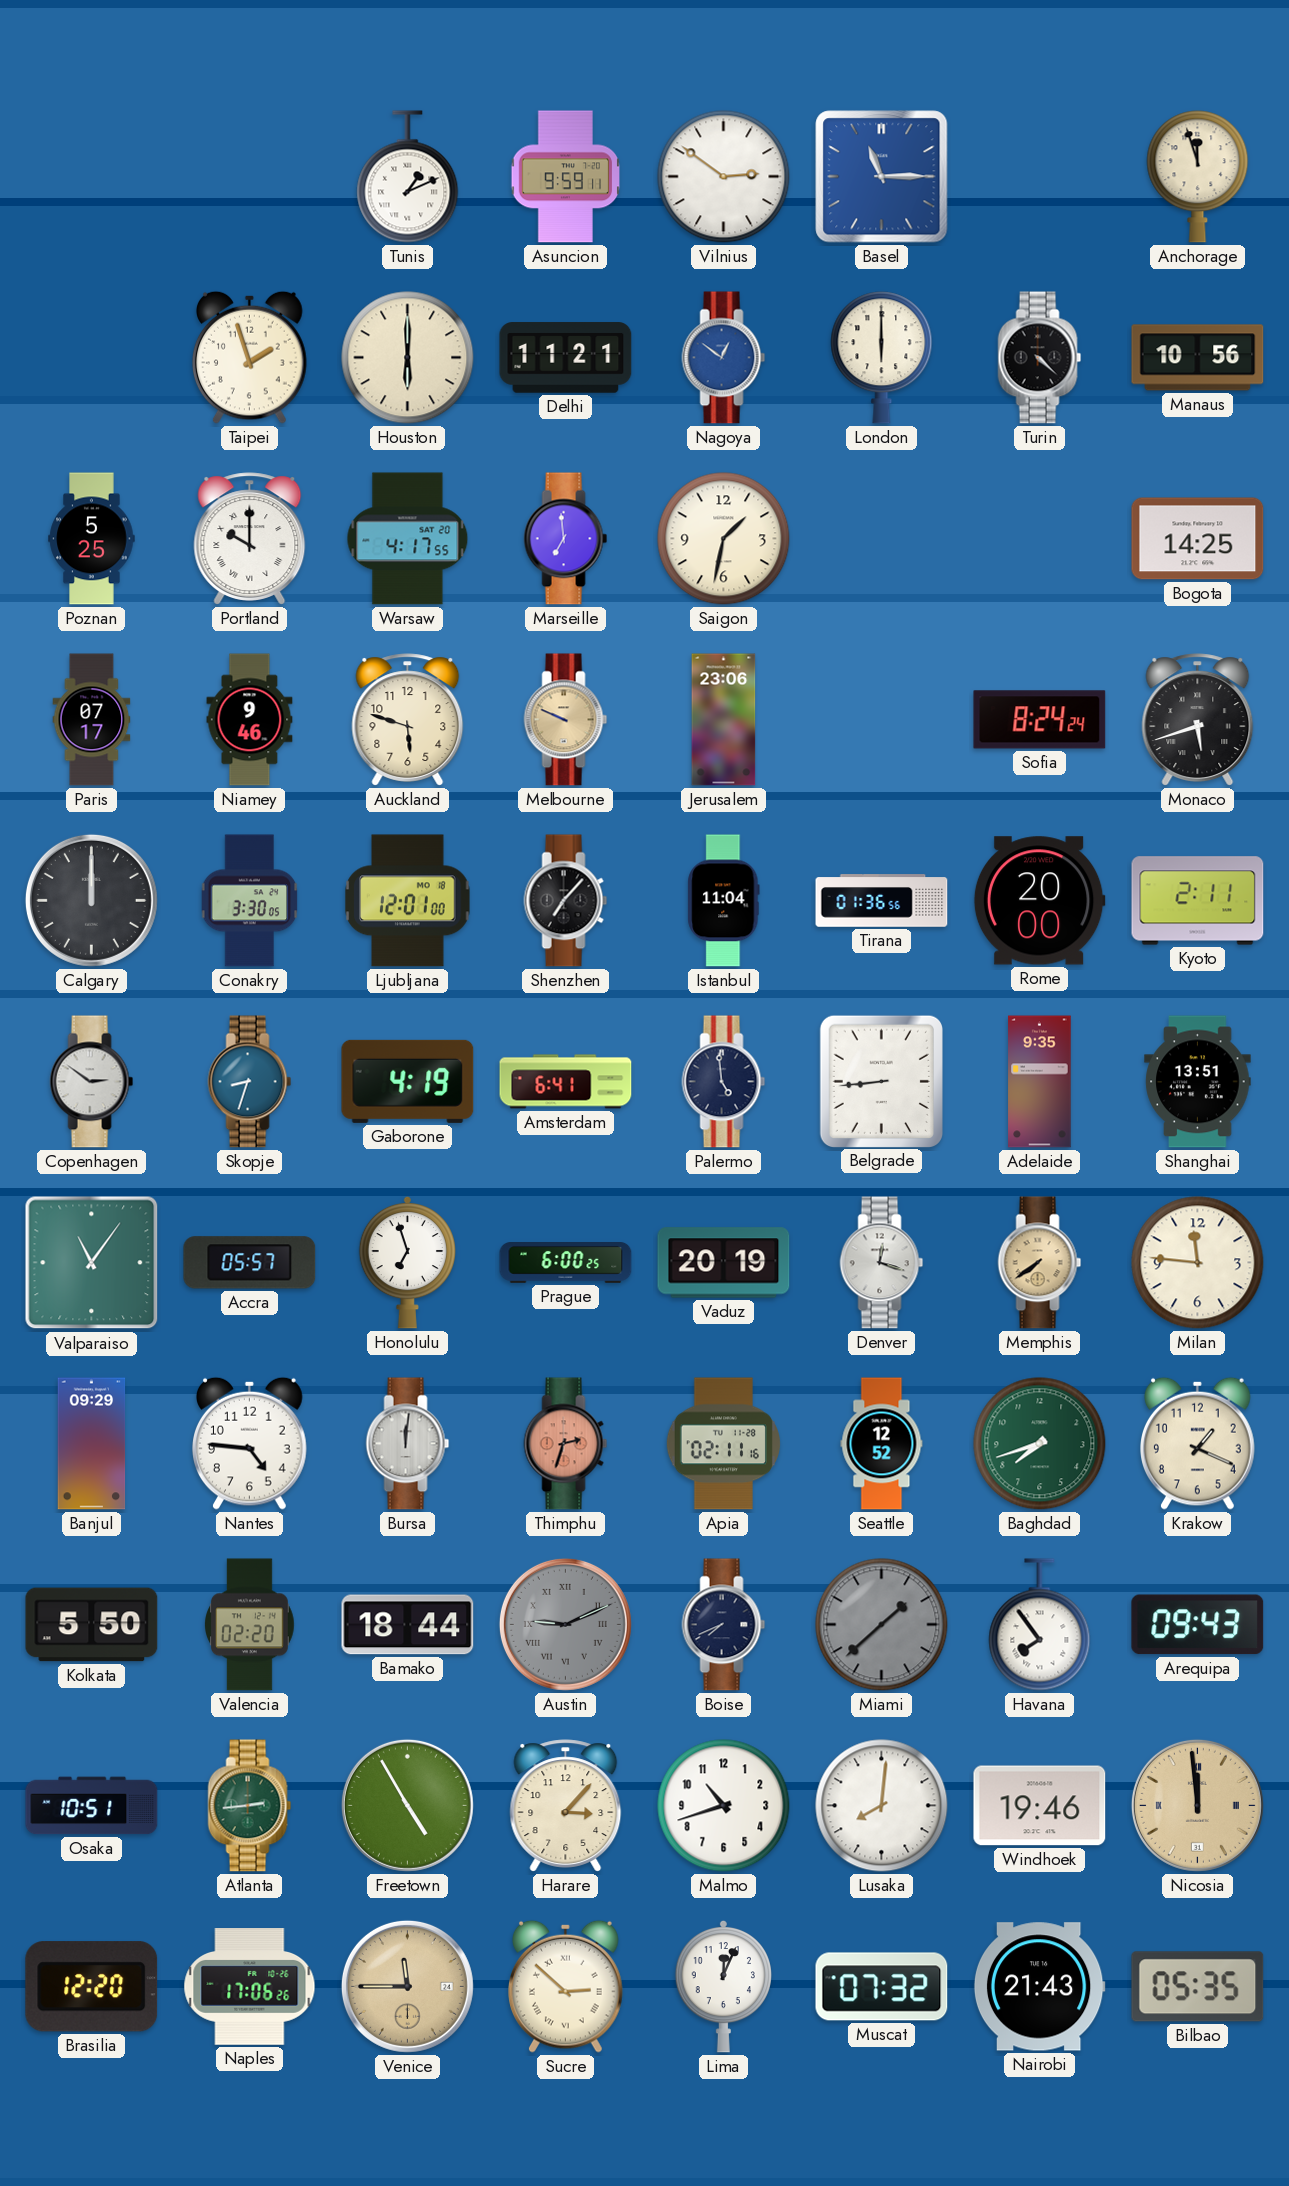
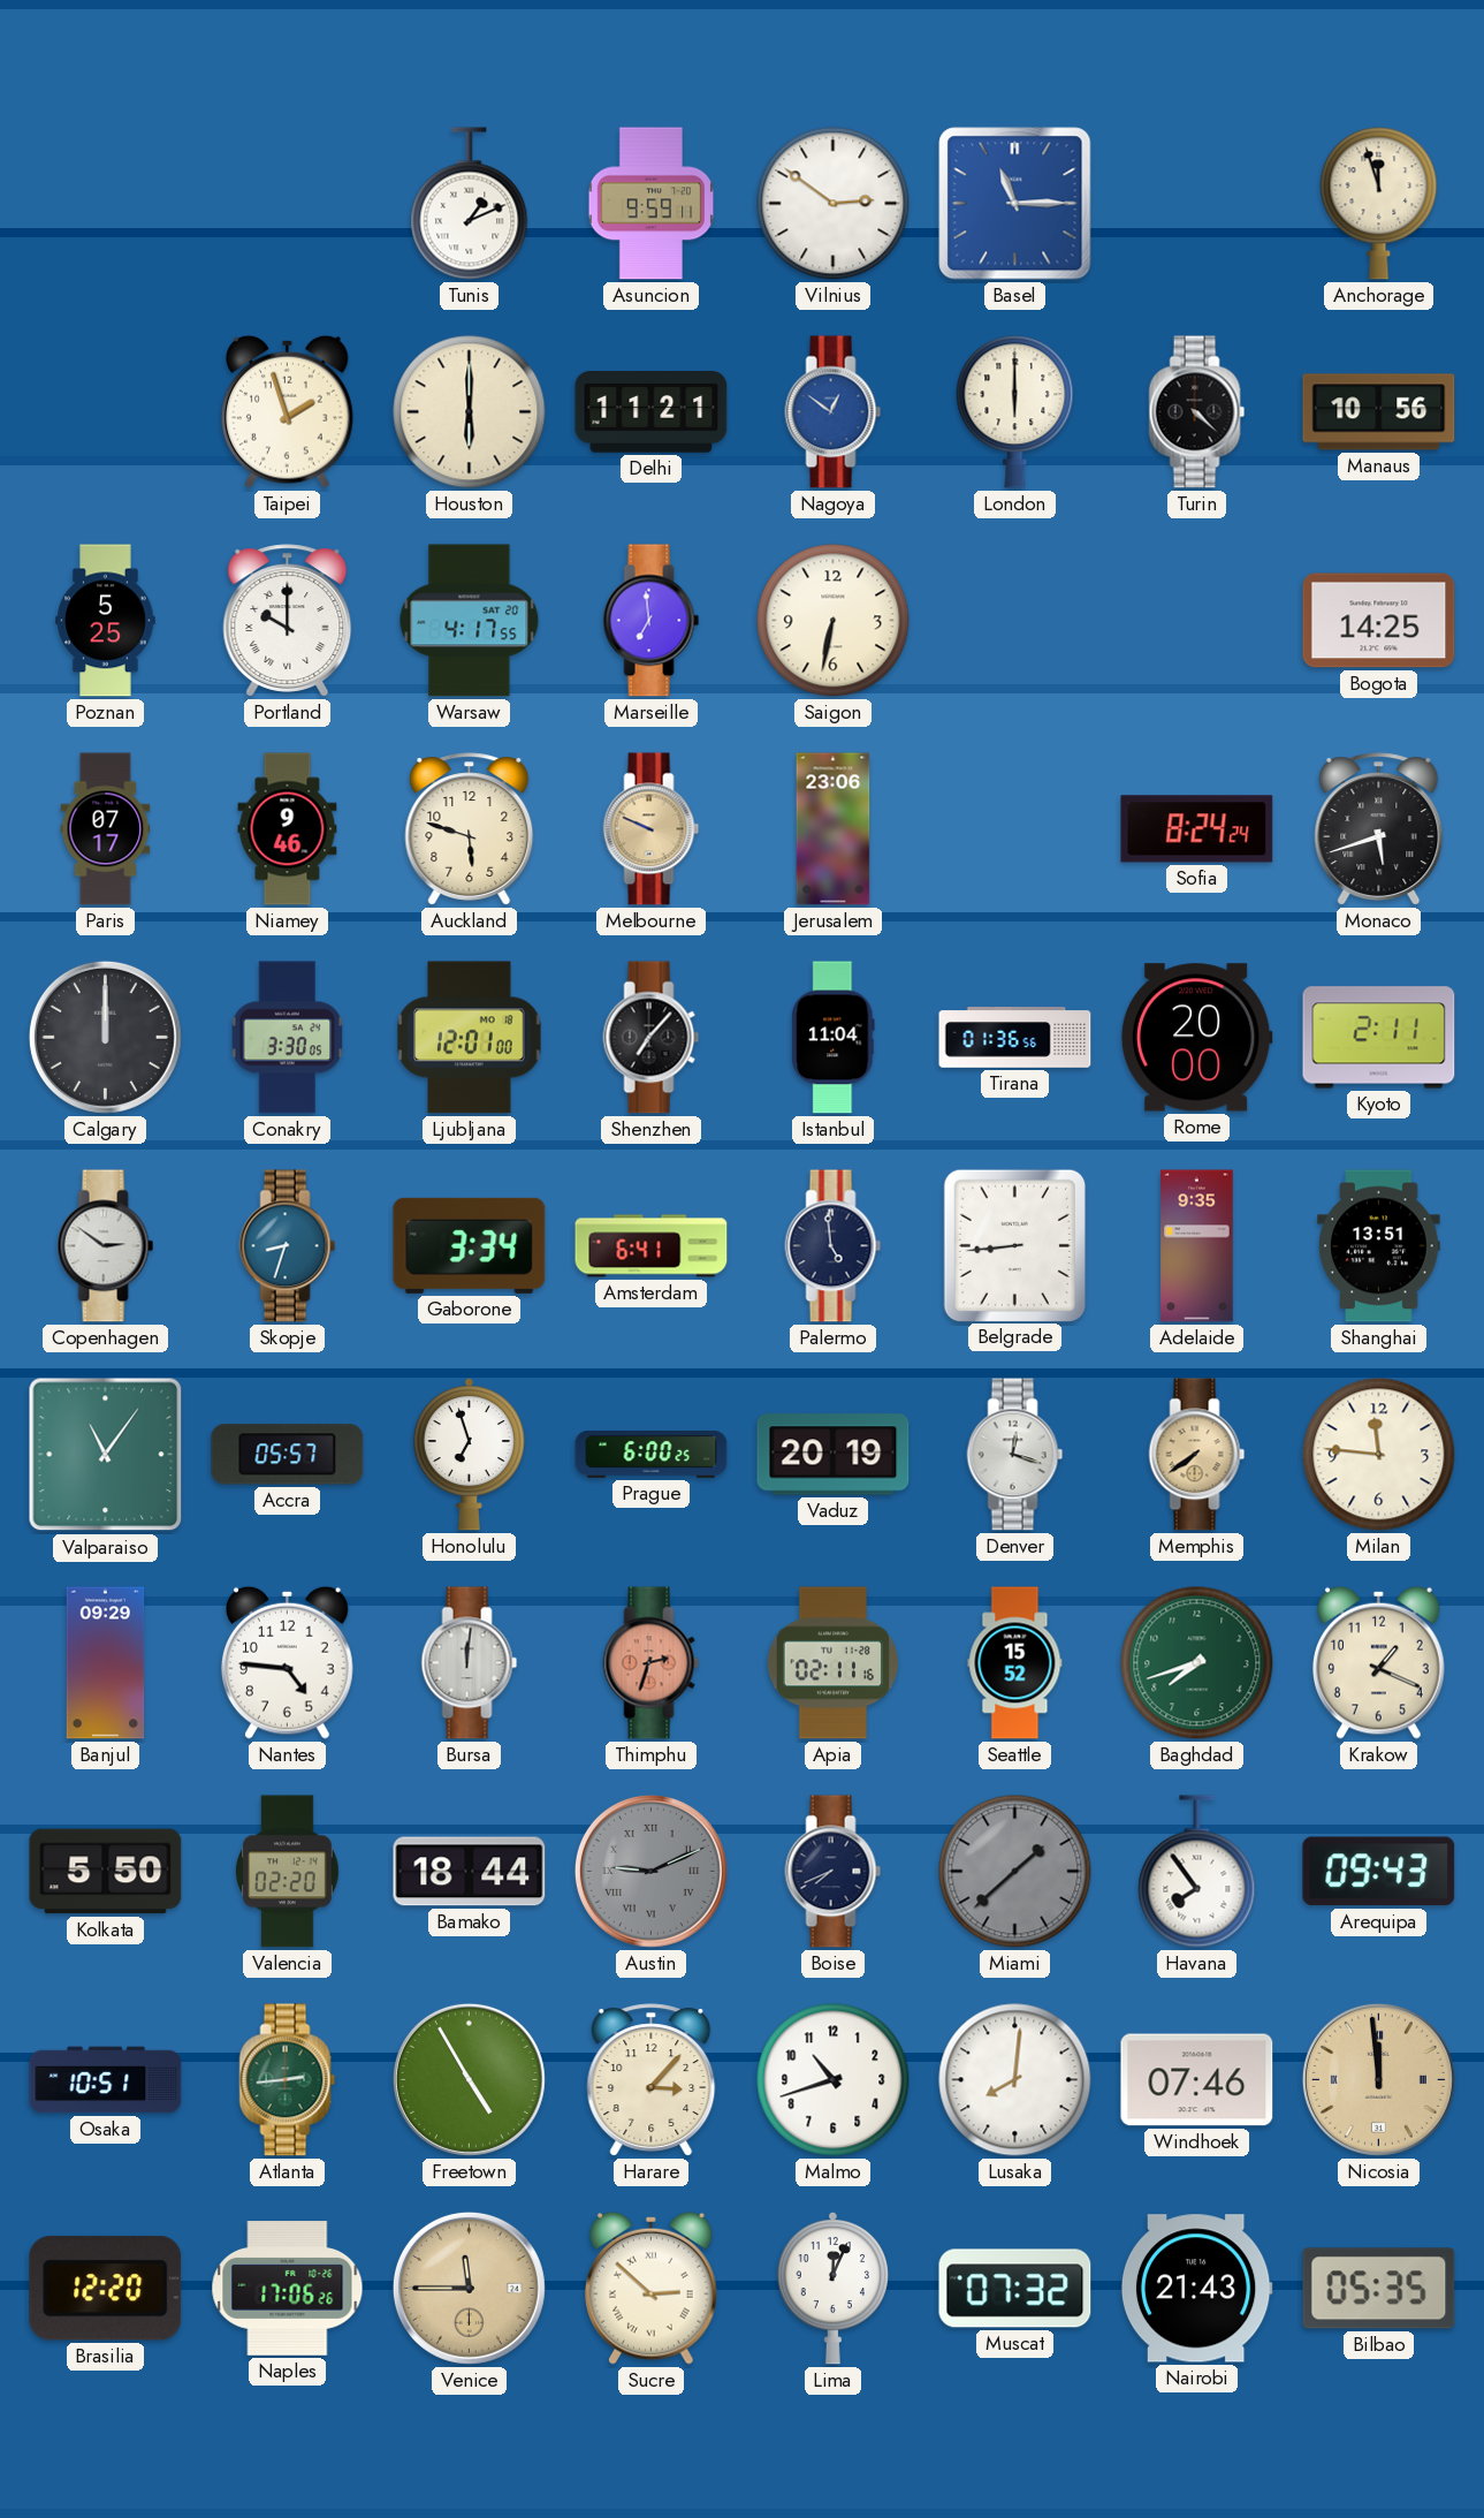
Saigon: 1:32 -> 6:32
Gaborone: 4:19 -> 3:34
Seattle: 12:52 -> 15:52
Windhoek: 19:46 -> 07:46
